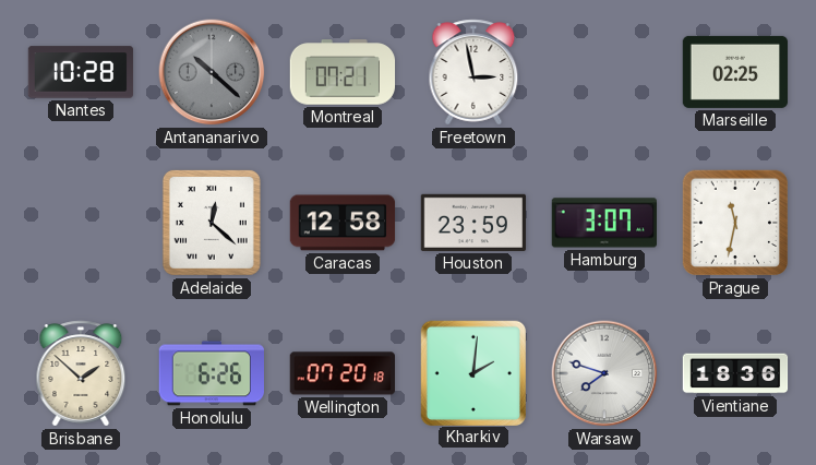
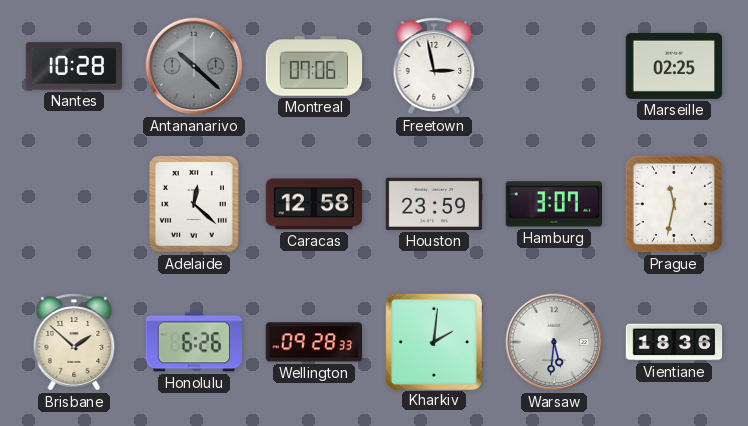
Montreal: 07:21 -> 07:06
Wellington: 07:20 -> 09:28
Warsaw: 7:48 -> 5:31
